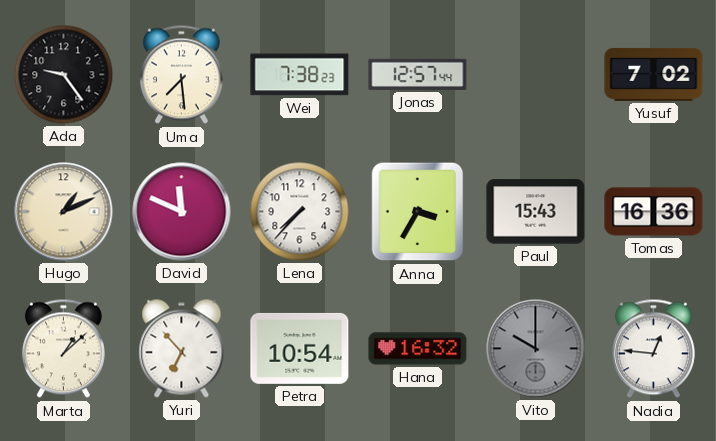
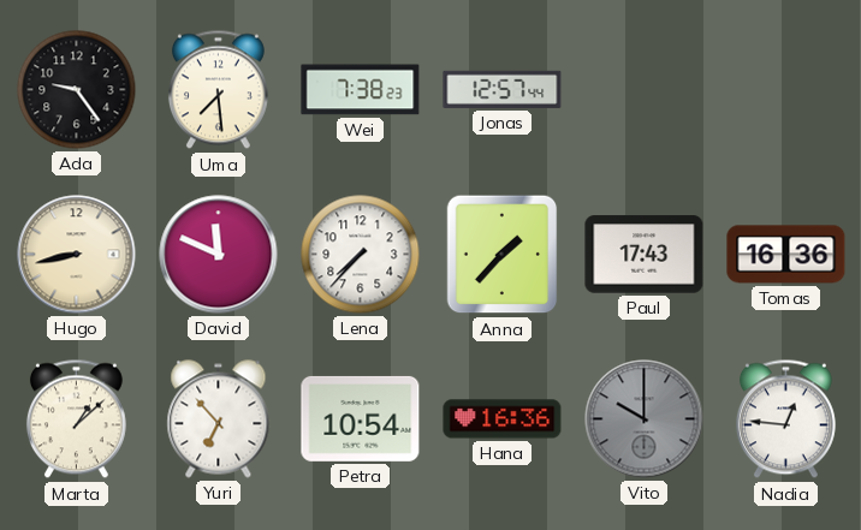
Yusuf: 7:02 -> none
Hugo: 1:11 -> 8:43
Anna: 3:35 -> 1:37
Paul: 15:43 -> 17:43
Hana: 16:32 -> 16:36
